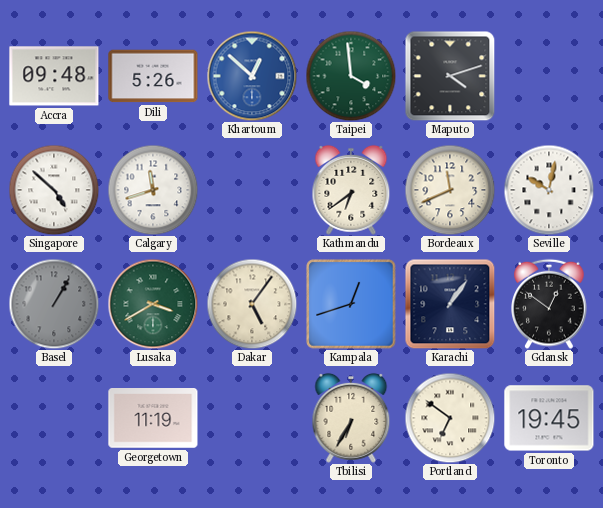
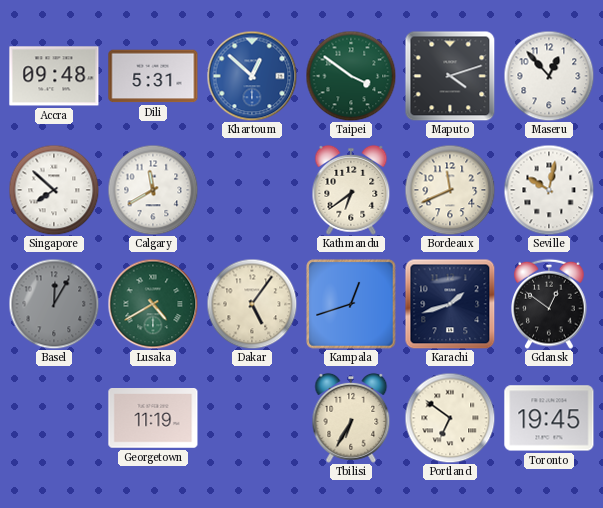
Dili: 5:26 -> 5:31
Taipei: 3:59 -> 3:51
Maseru: none -> 12:53
Singapore: 4:52 -> 7:52
Calgary: 11:42 -> 11:40
Basel: 1:05 -> 12:05
Lusaka: 3:40 -> 4:40
Karachi: 1:06 -> 1:42
